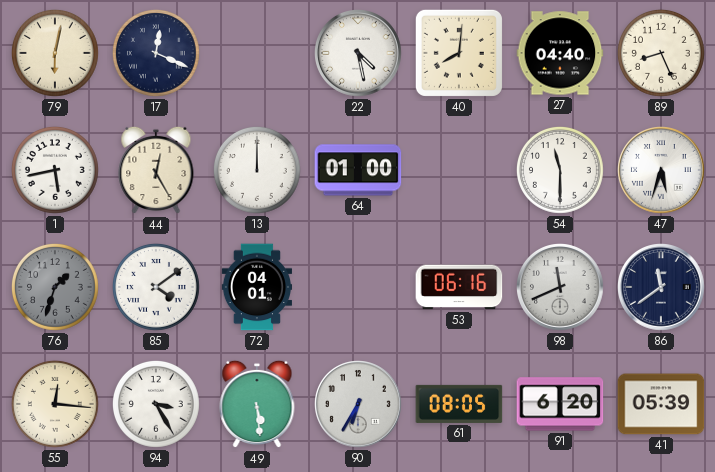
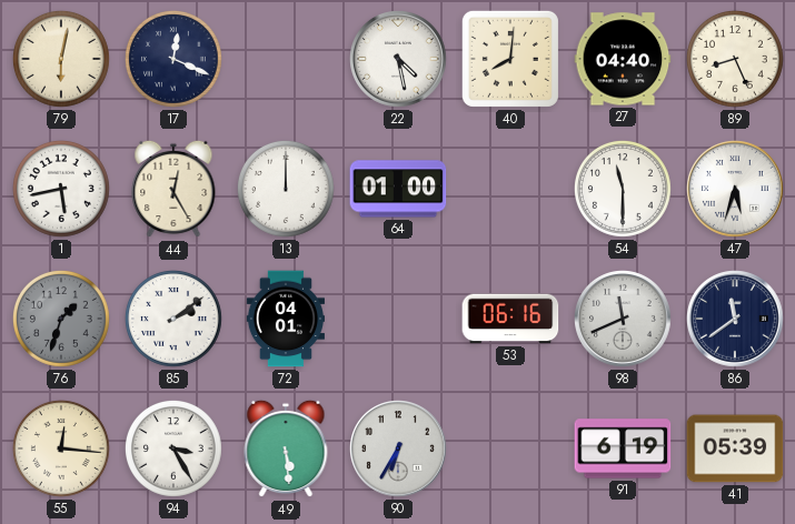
85: 4:09 -> 2:09
61: 08:05 -> none
91: 6:20 -> 6:19
